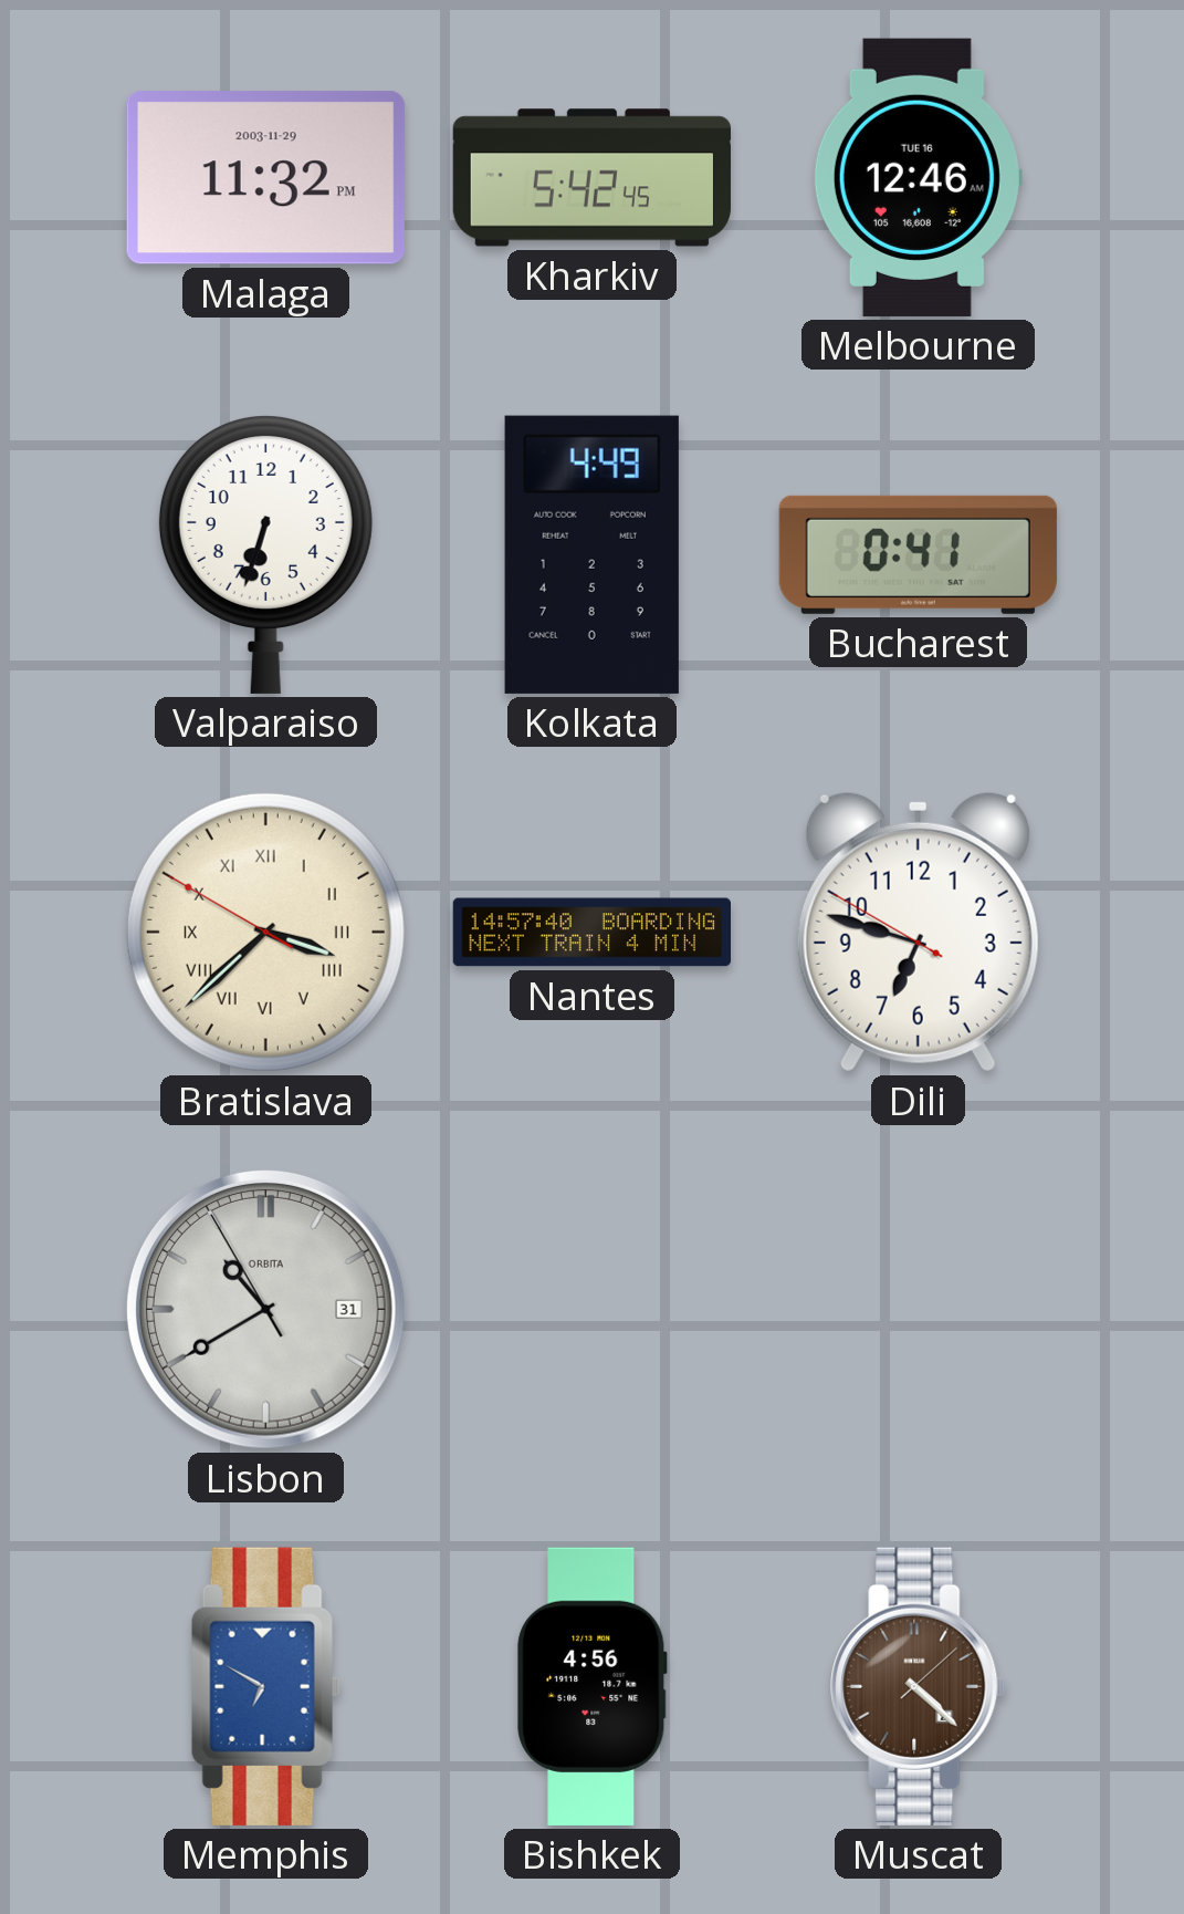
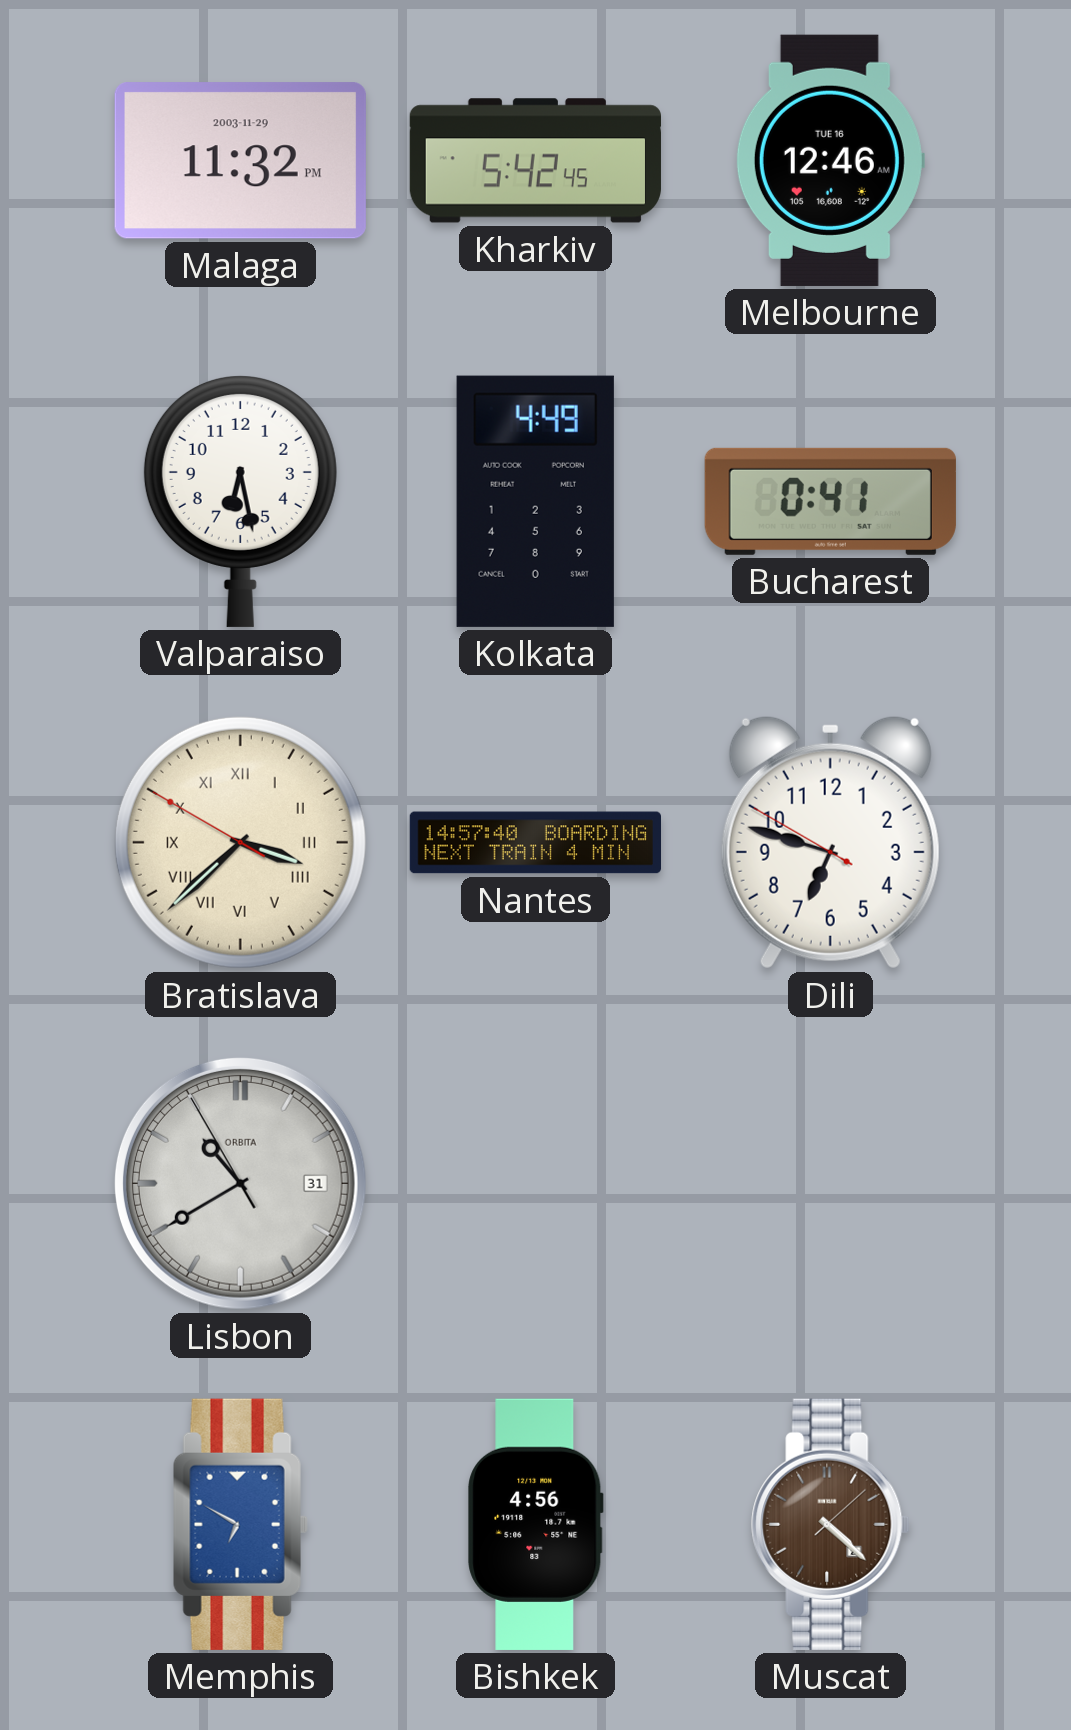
Valparaiso: 6:33 -> 6:28
